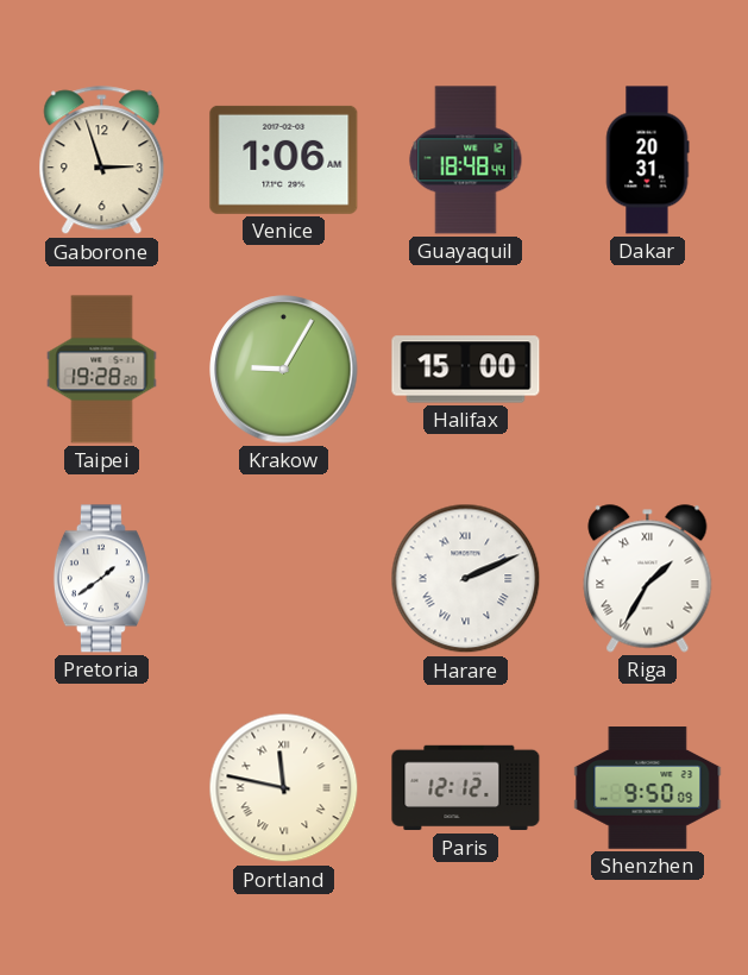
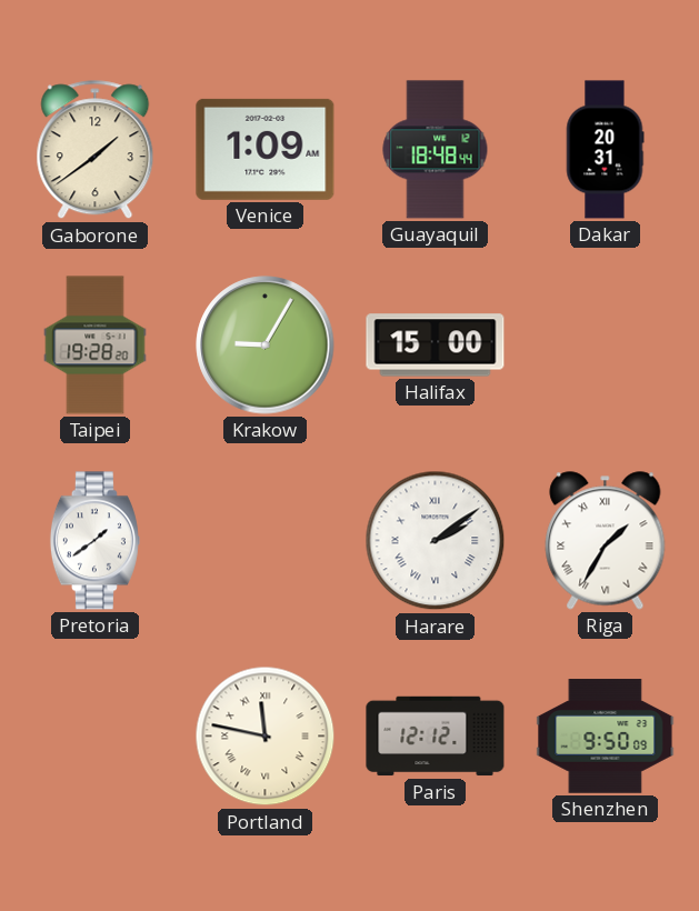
Gaborone: 2:57 -> 1:39
Venice: 1:06 -> 1:09
Harare: 2:11 -> 2:09
